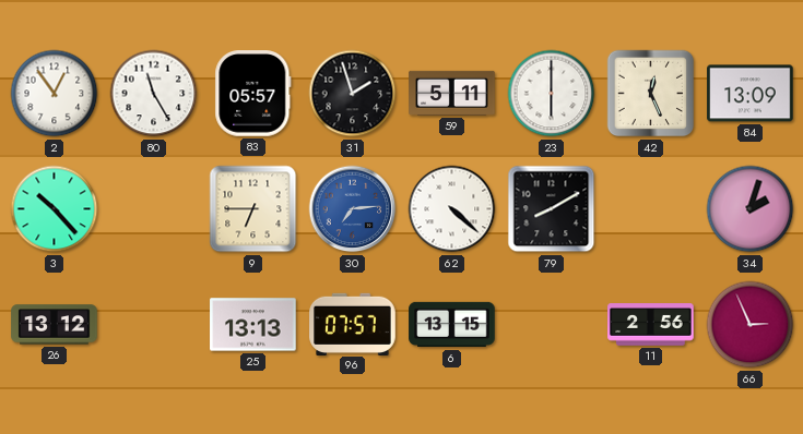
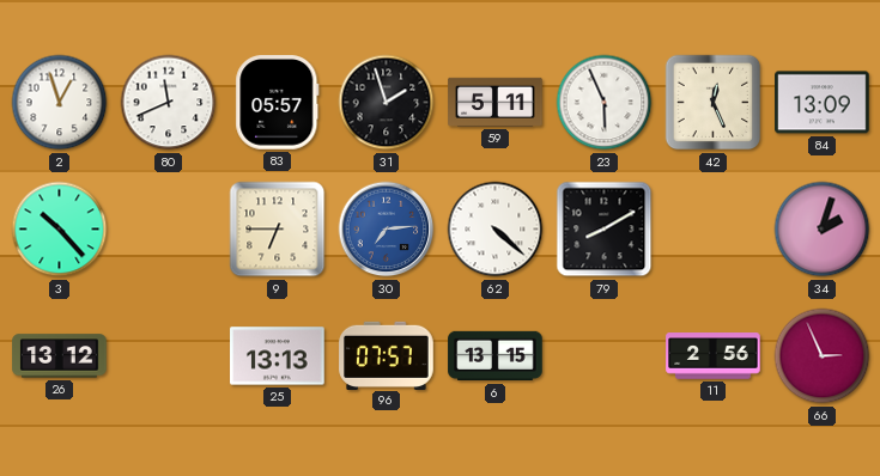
2: 12:54 -> 12:57
80: 11:25 -> 11:41
23: 6:00 -> 5:56
